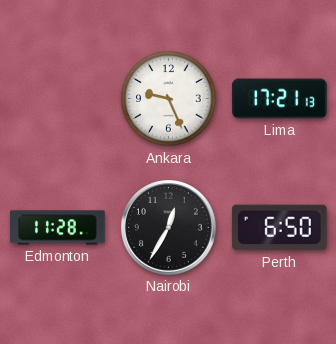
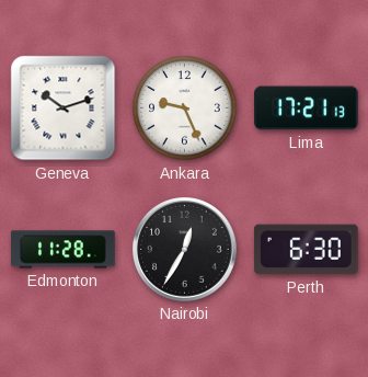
Geneva: none -> 10:12
Perth: 6:50 -> 6:30
